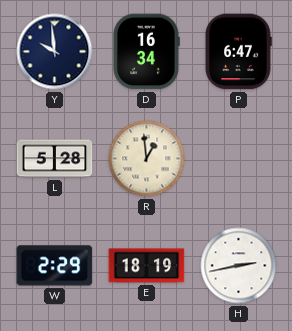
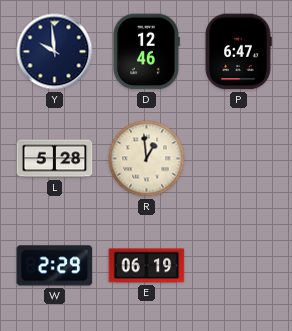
D: 16:34 -> 12:46
E: 18:19 -> 06:19
H: 2:43 -> none
